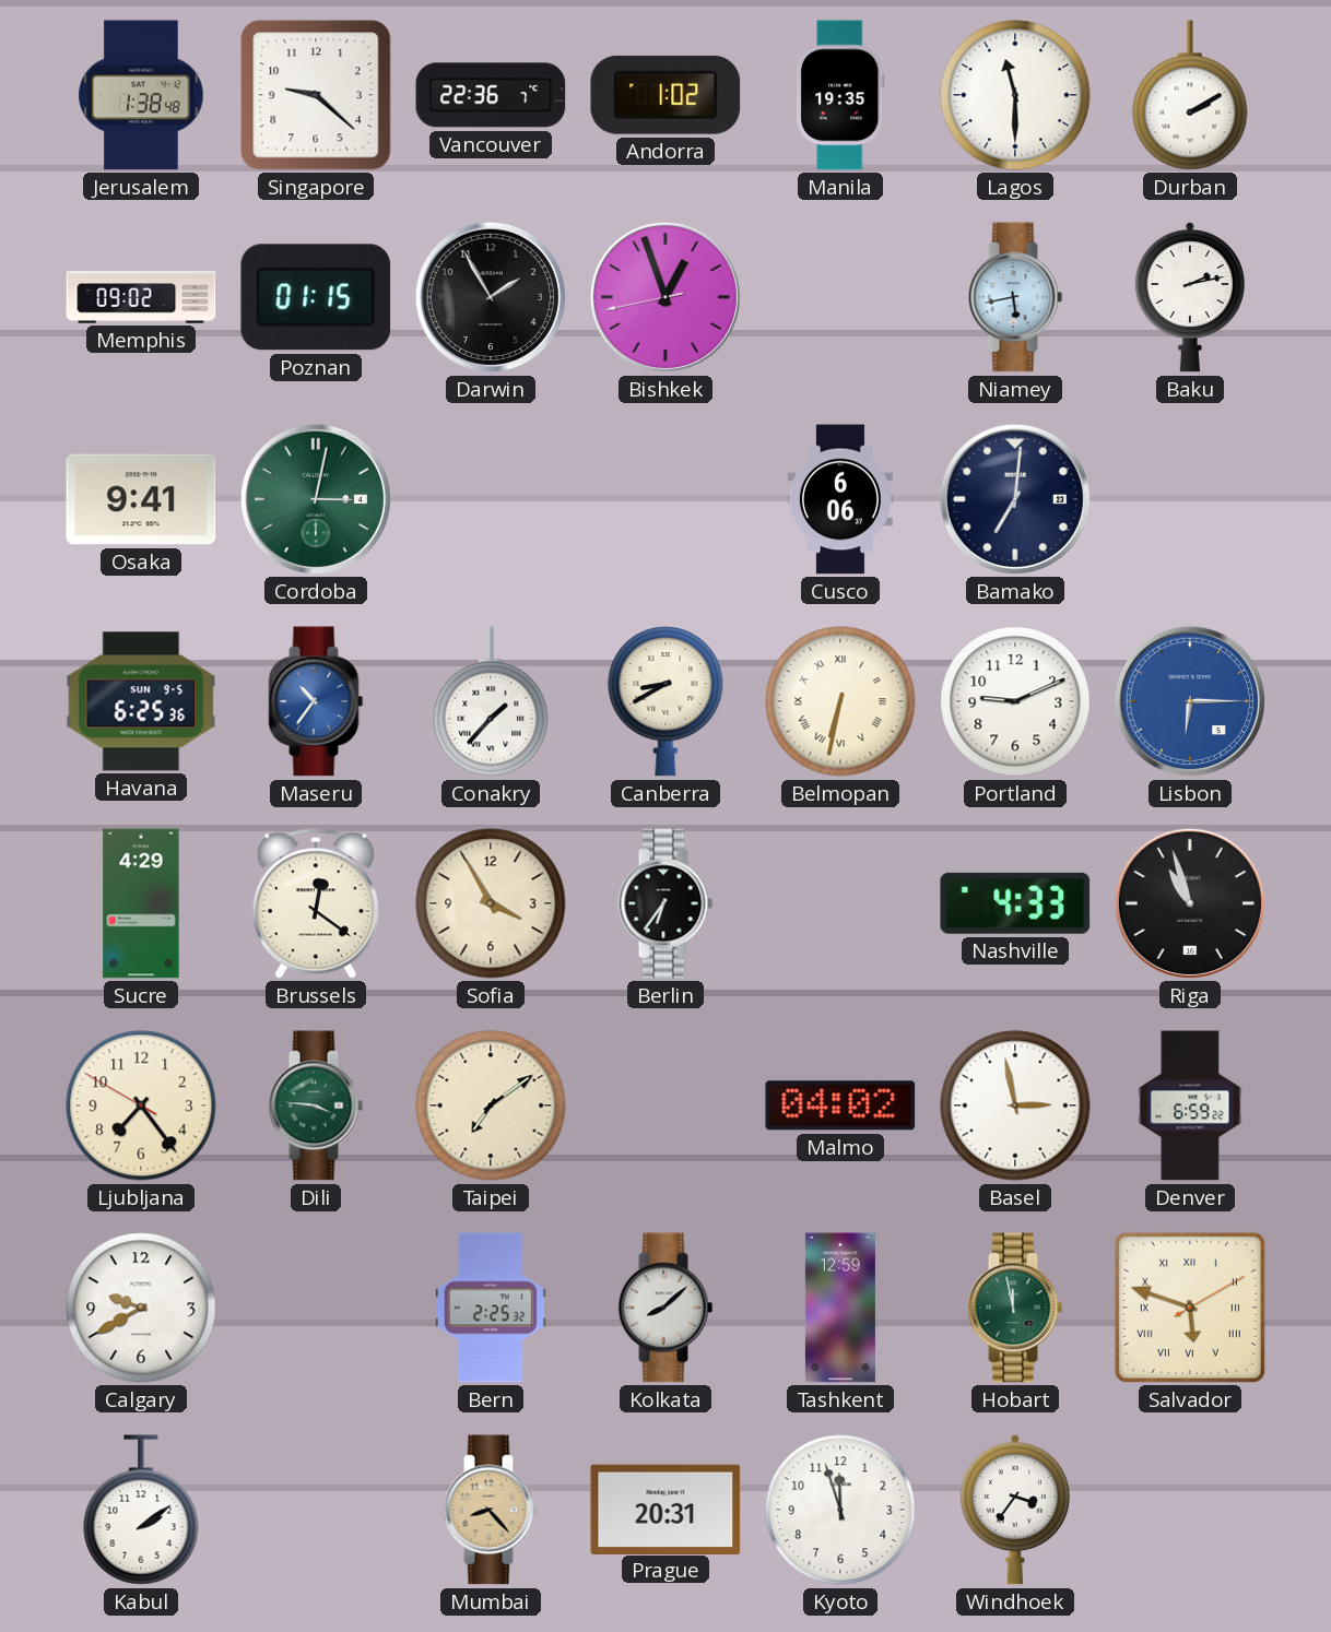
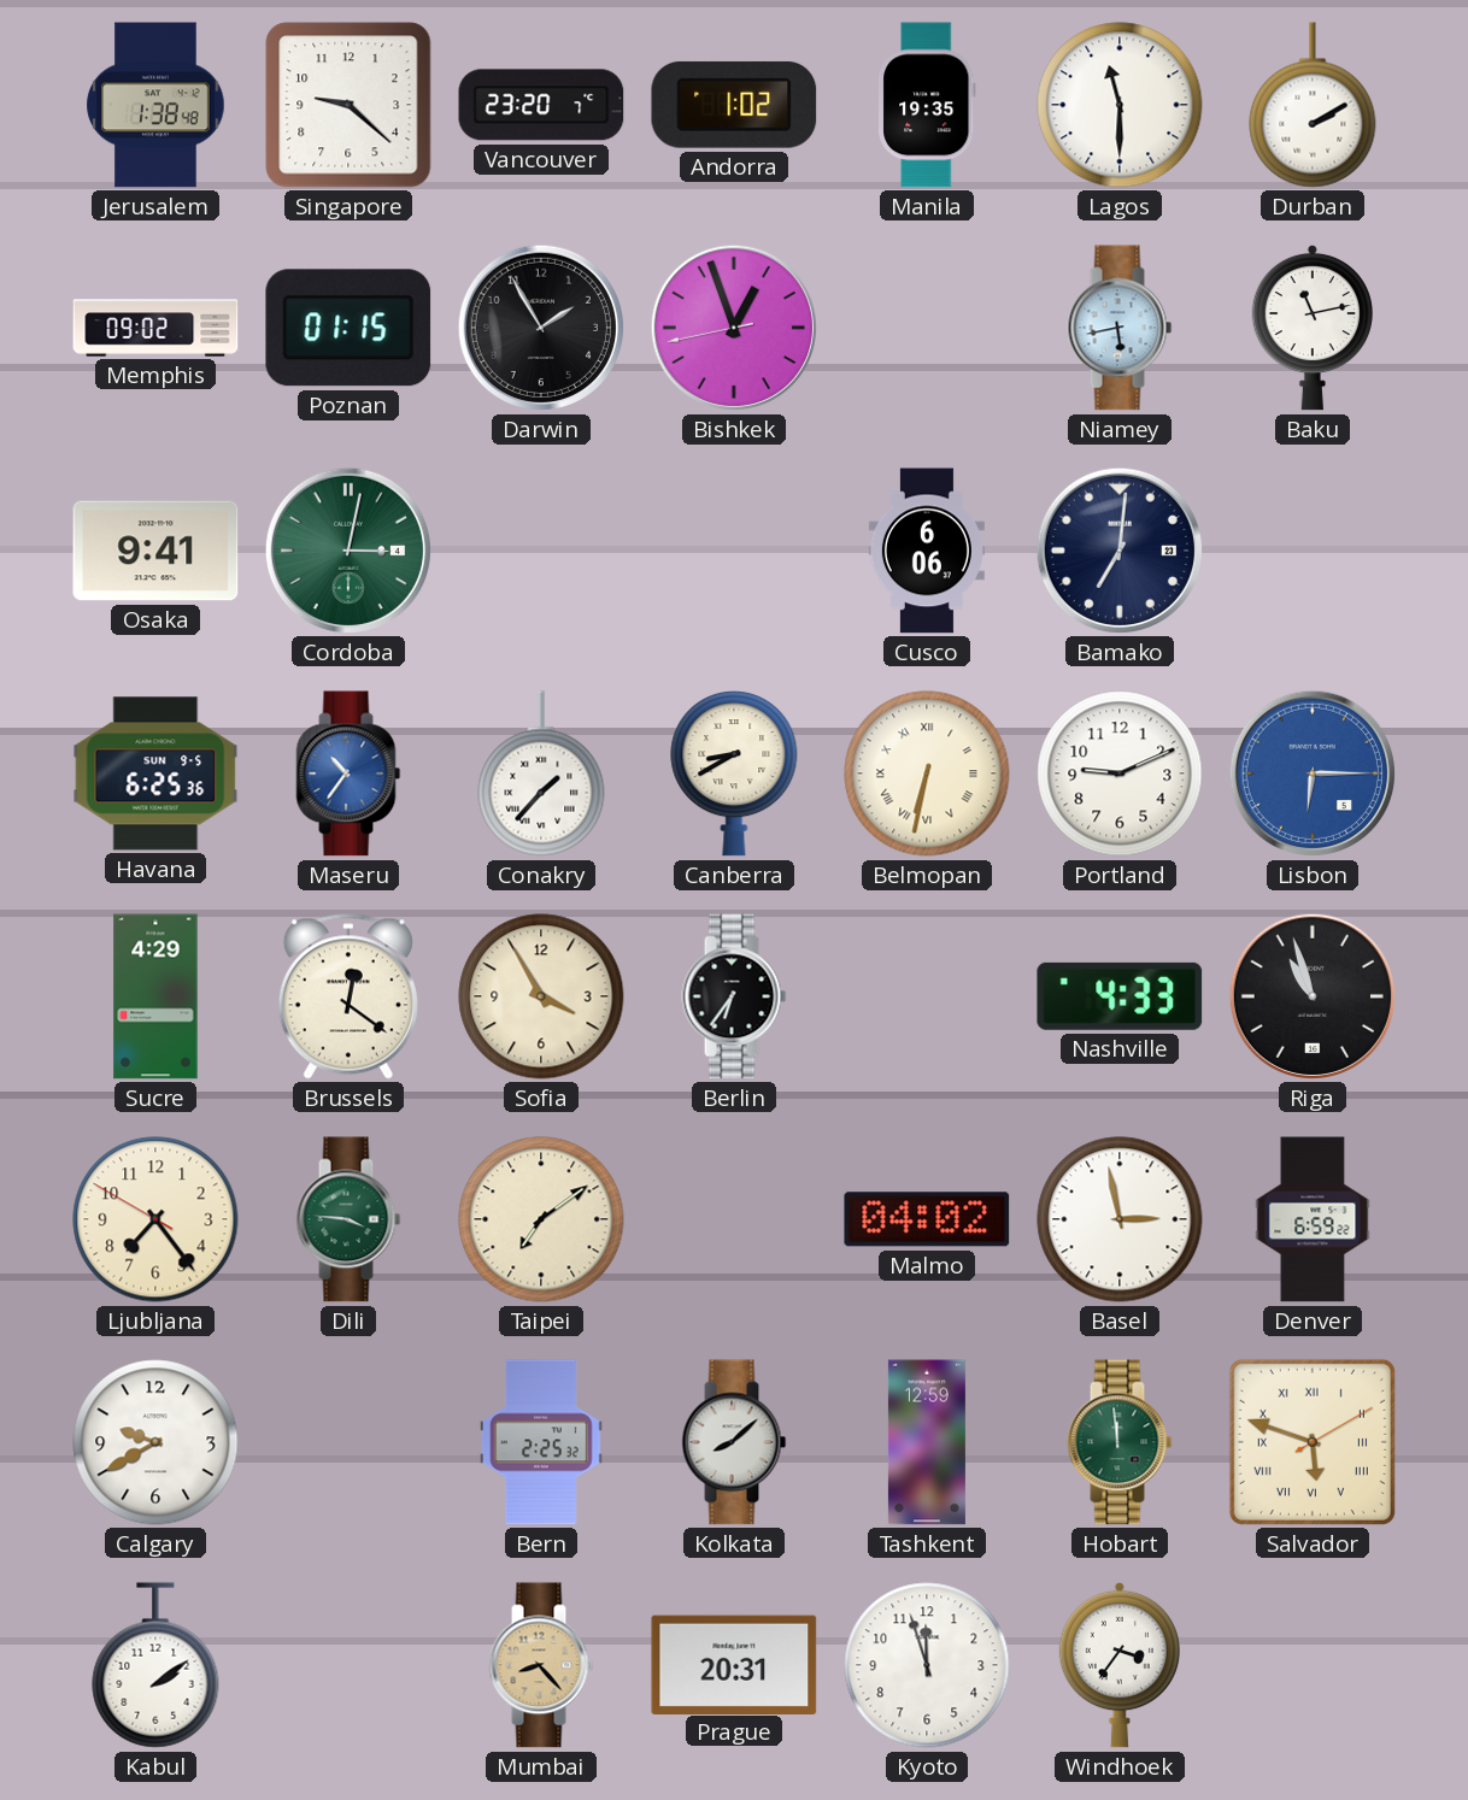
Vancouver: 22:36 -> 23:20
Baku: 2:13 -> 11:13
Hobart: 11:58 -> 11:59
